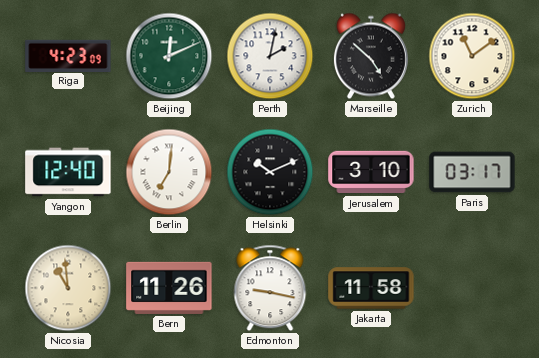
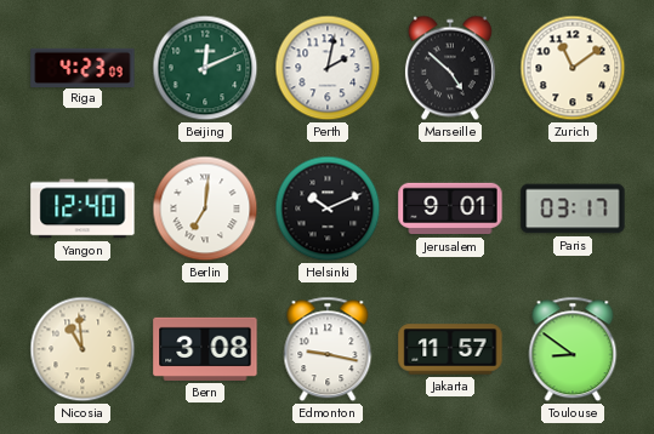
Jerusalem: 3:10 -> 9:01
Bern: 11:26 -> 3:08
Jakarta: 11:58 -> 11:57
Toulouse: none -> 8:51
